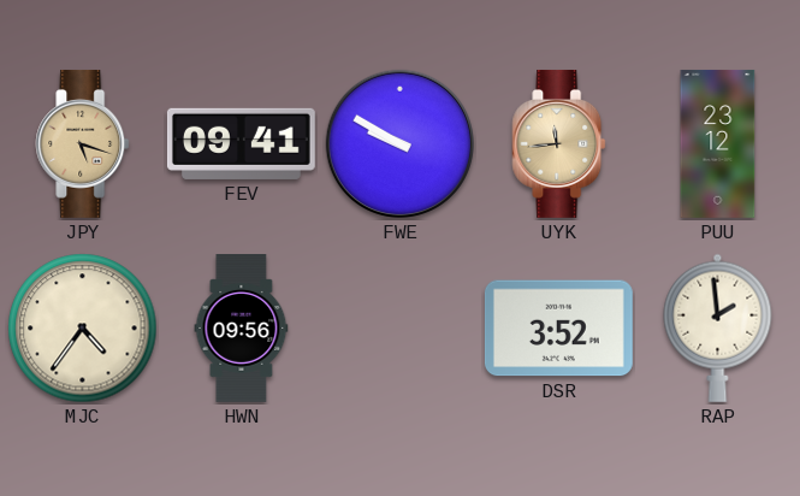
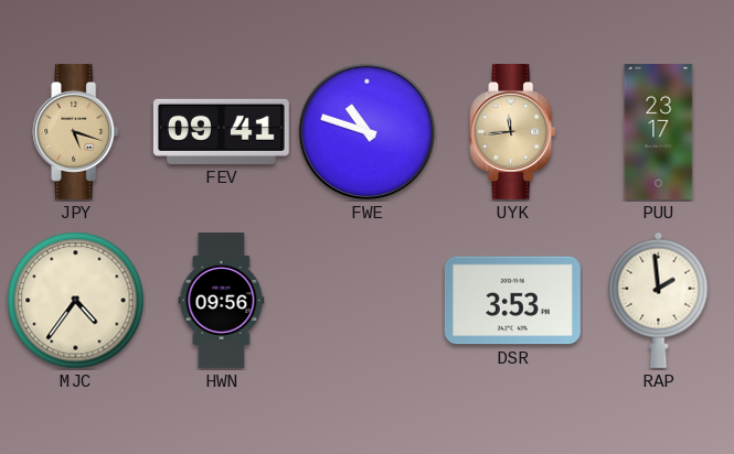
FWE: 9:50 -> 10:48
PUU: 23:12 -> 23:17
DSR: 3:52 -> 3:53
